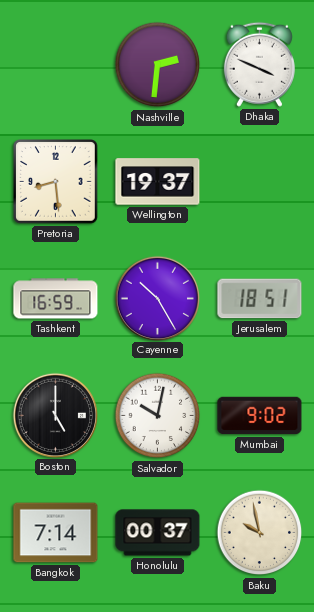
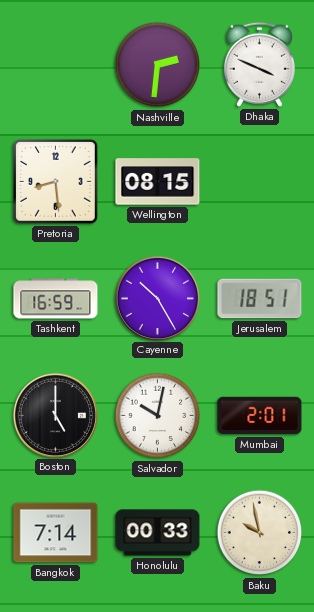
Wellington: 19:37 -> 08:15
Mumbai: 9:02 -> 2:01
Honolulu: 00:37 -> 00:33
